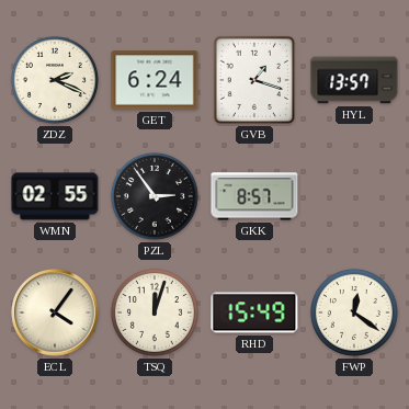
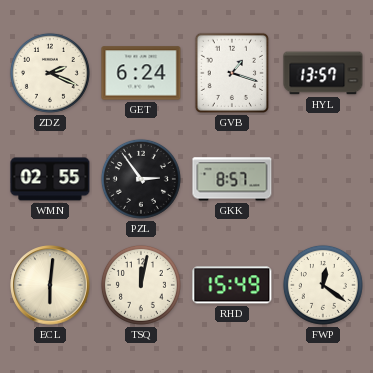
ECL: 4:06 -> 6:01
TSQ: 12:03 -> 12:02
